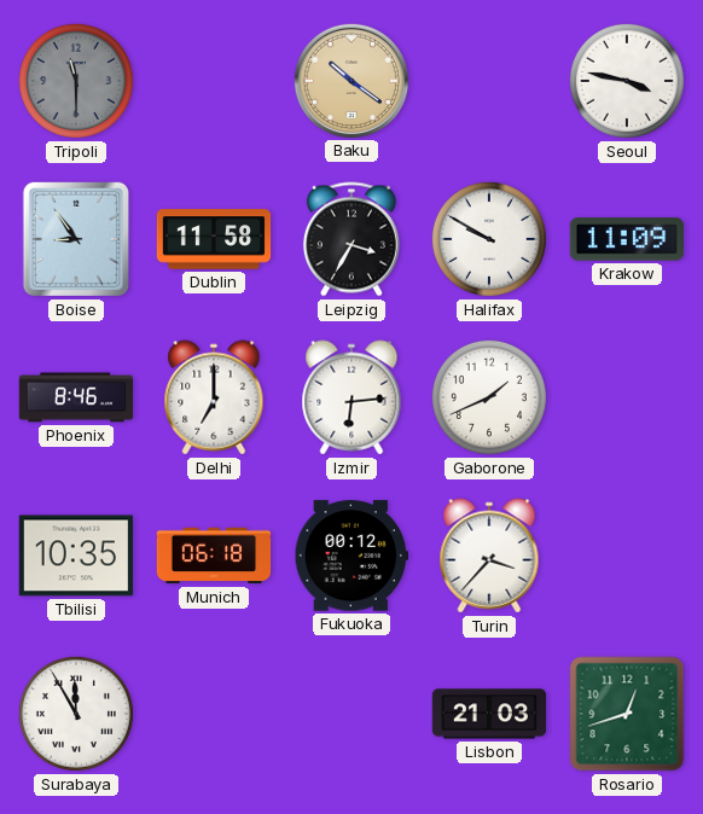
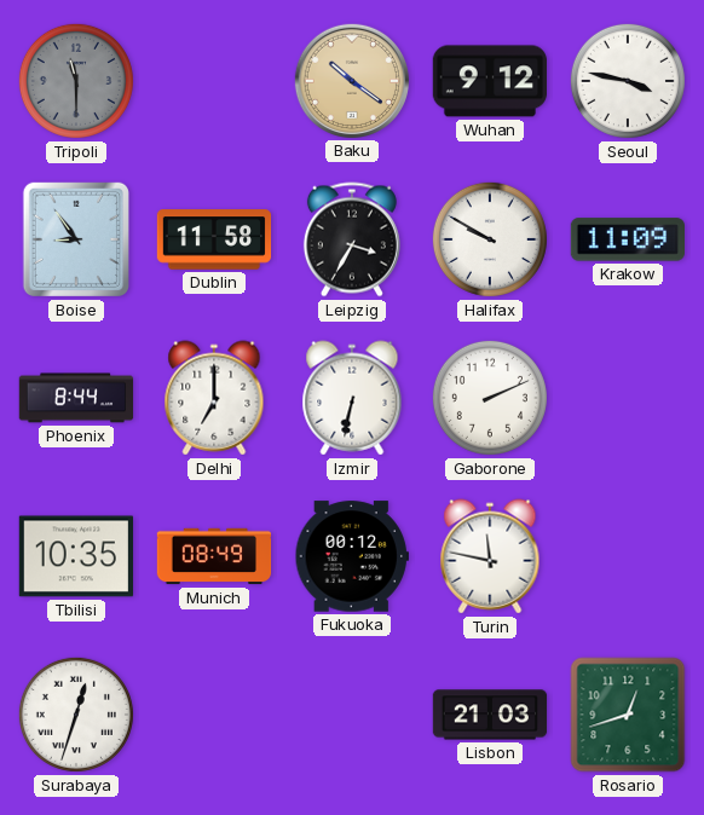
Wuhan: none -> 9:12
Phoenix: 8:46 -> 8:44
Izmir: 6:14 -> 6:32
Gaborone: 1:41 -> 2:11
Munich: 06:18 -> 08:49
Turin: 3:37 -> 11:47
Surabaya: 11:55 -> 12:33
